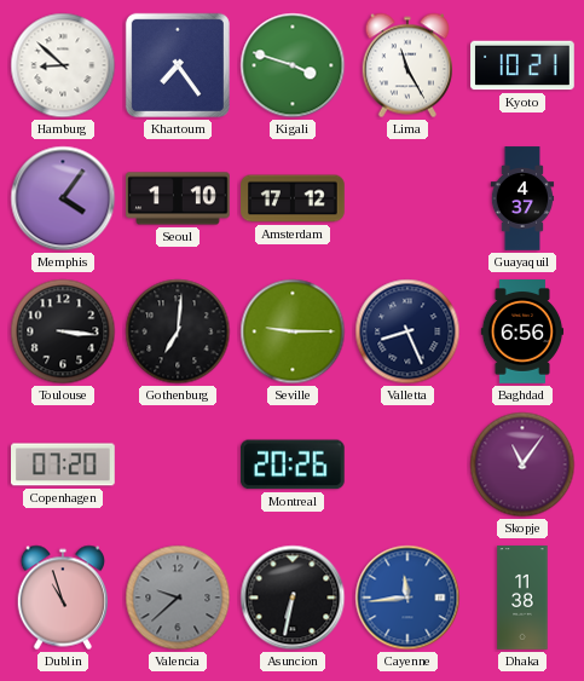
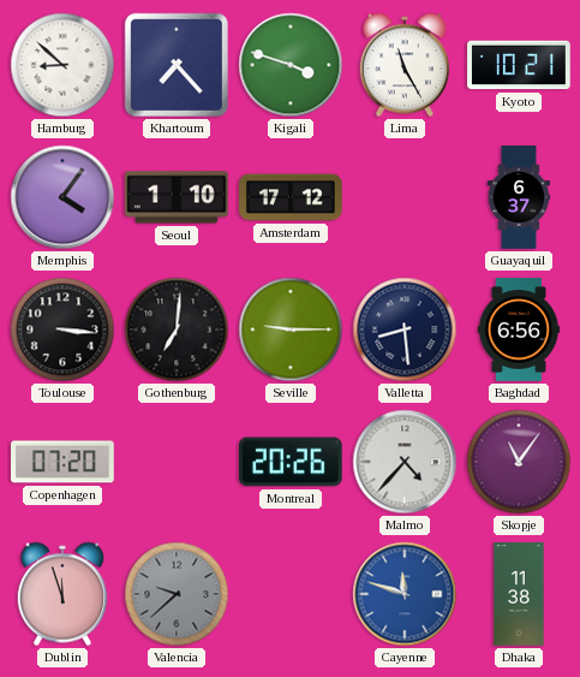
Khartoum: 7:24 -> 7:23
Guayaquil: 4:37 -> 6:37
Valletta: 8:26 -> 8:29
Malmo: none -> 4:37
Dublin: 10:57 -> 11:57
Asuncion: 6:32 -> none
Cayenne: 11:44 -> 11:48
